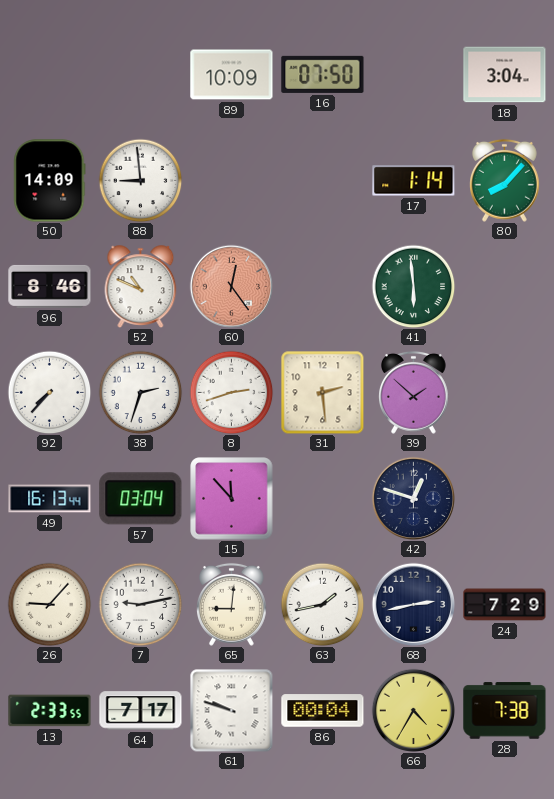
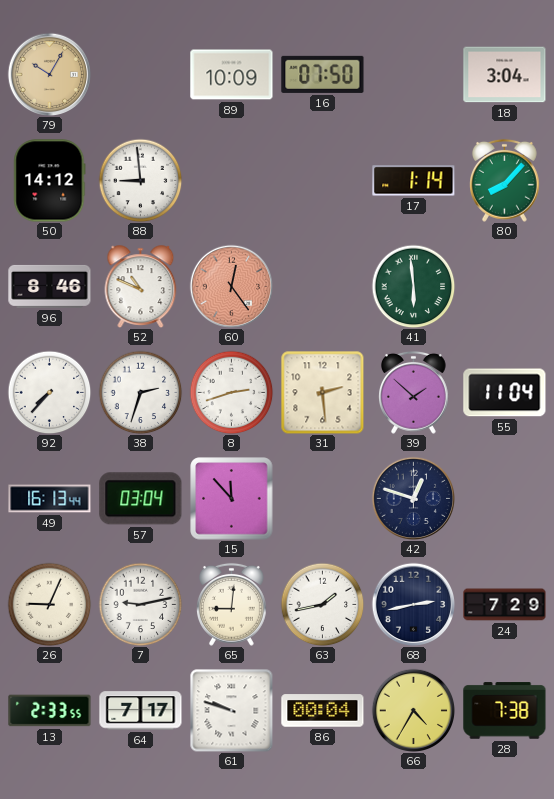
79: none -> 10:05
50: 14:09 -> 14:12
55: none -> 11:04
26: 9:07 -> 9:04
